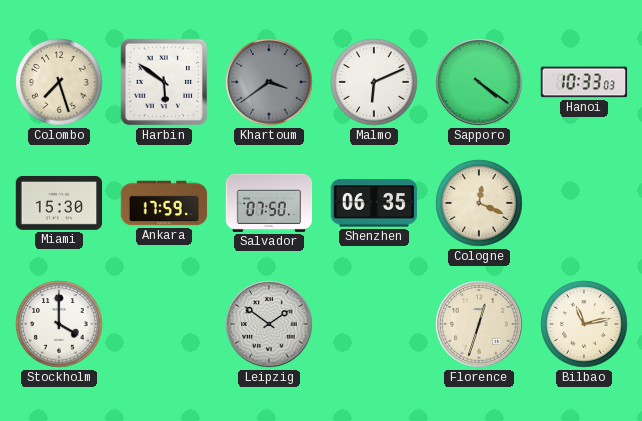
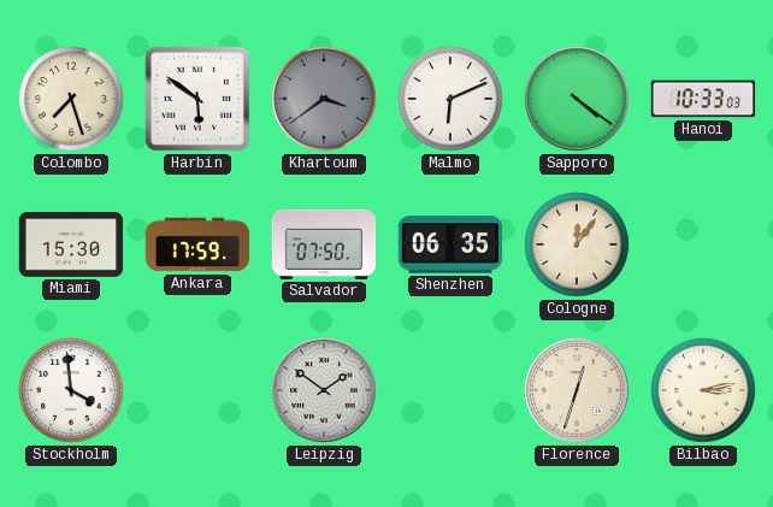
Cologne: 12:19 -> 12:06
Stockholm: 4:00 -> 3:59
Bilbao: 11:13 -> 3:13
